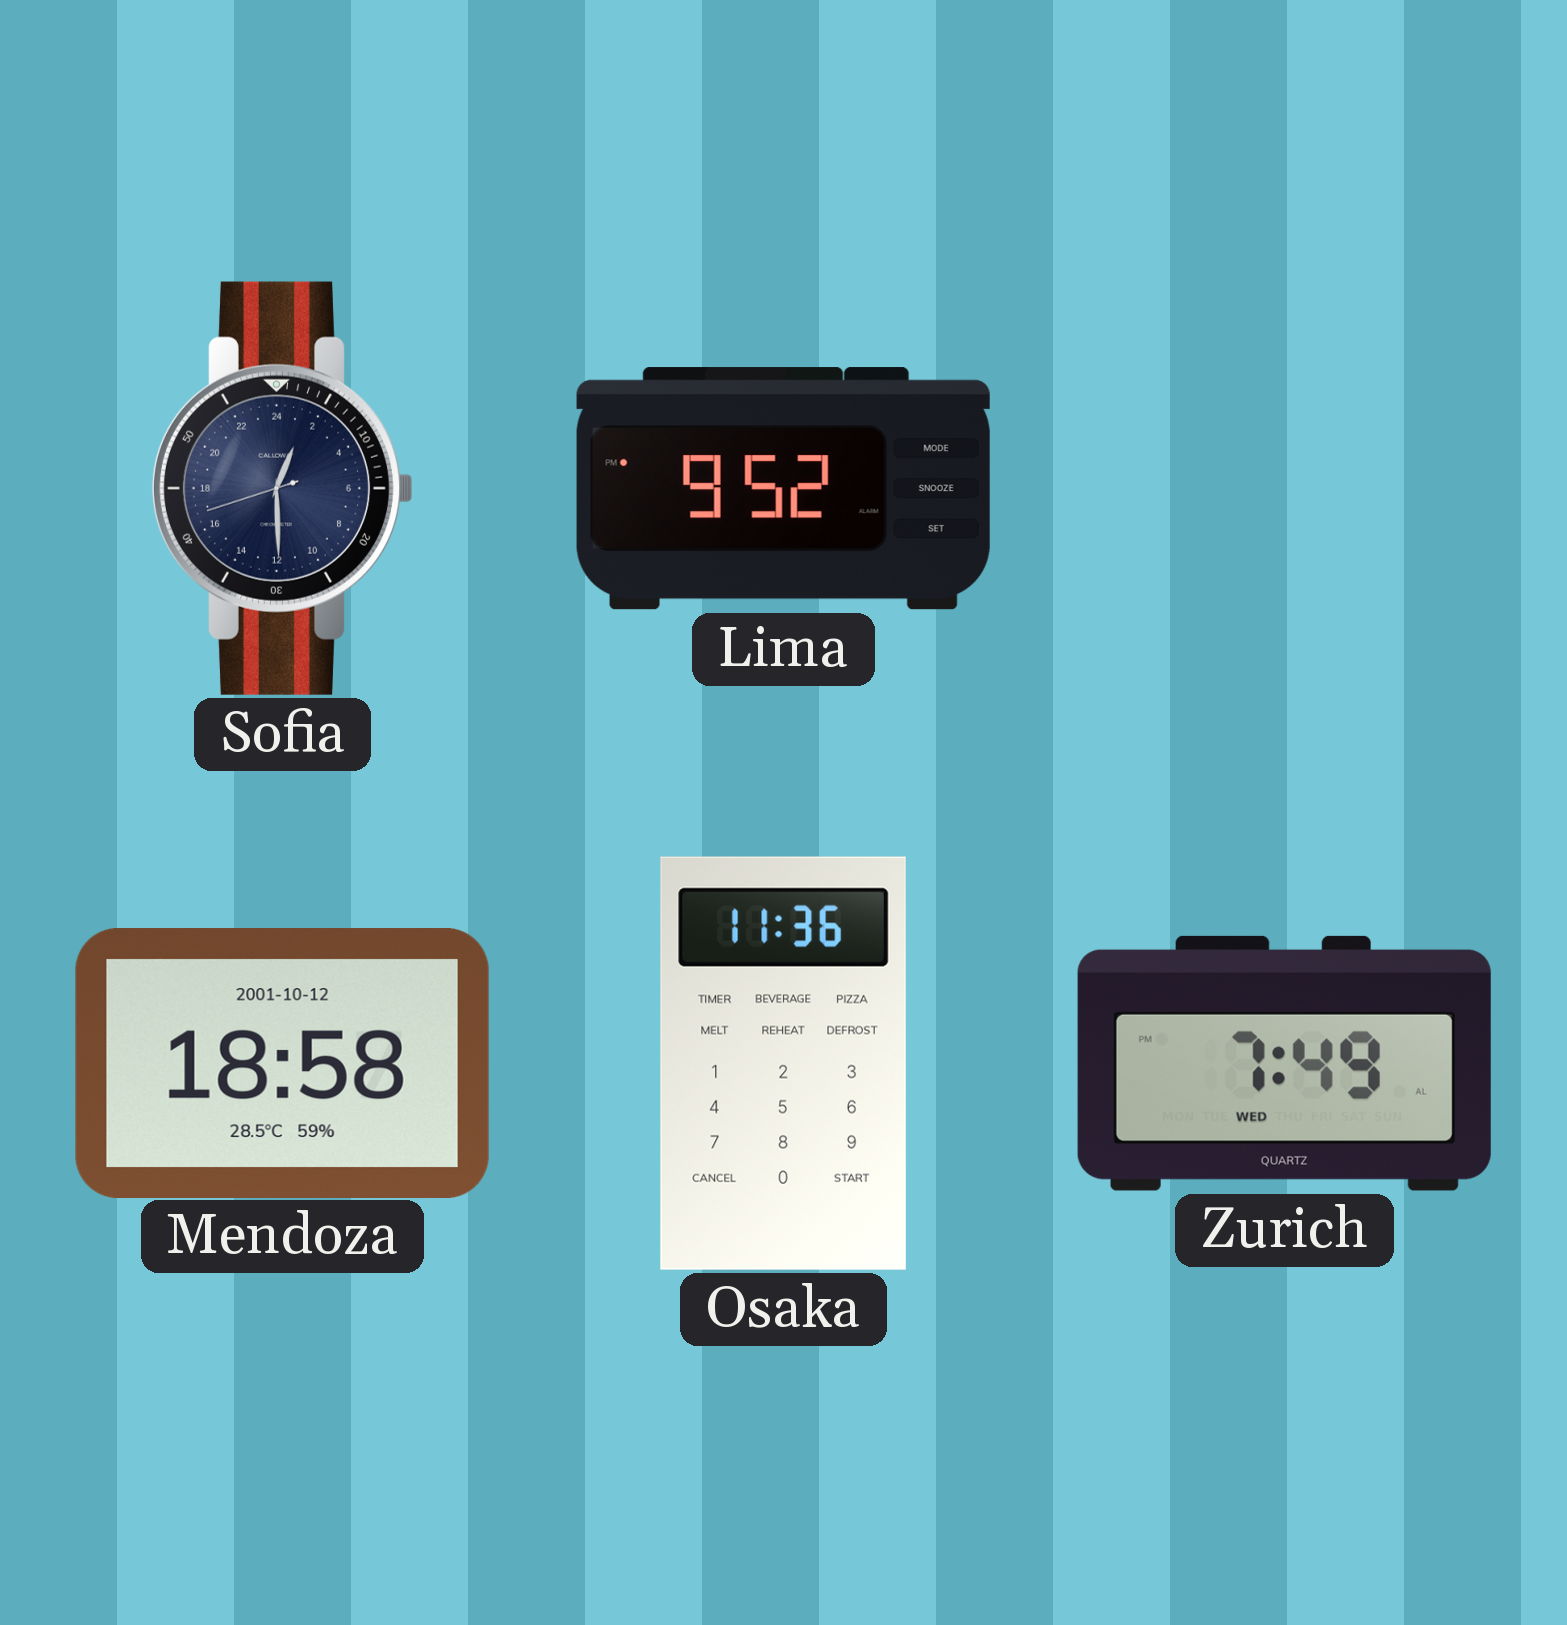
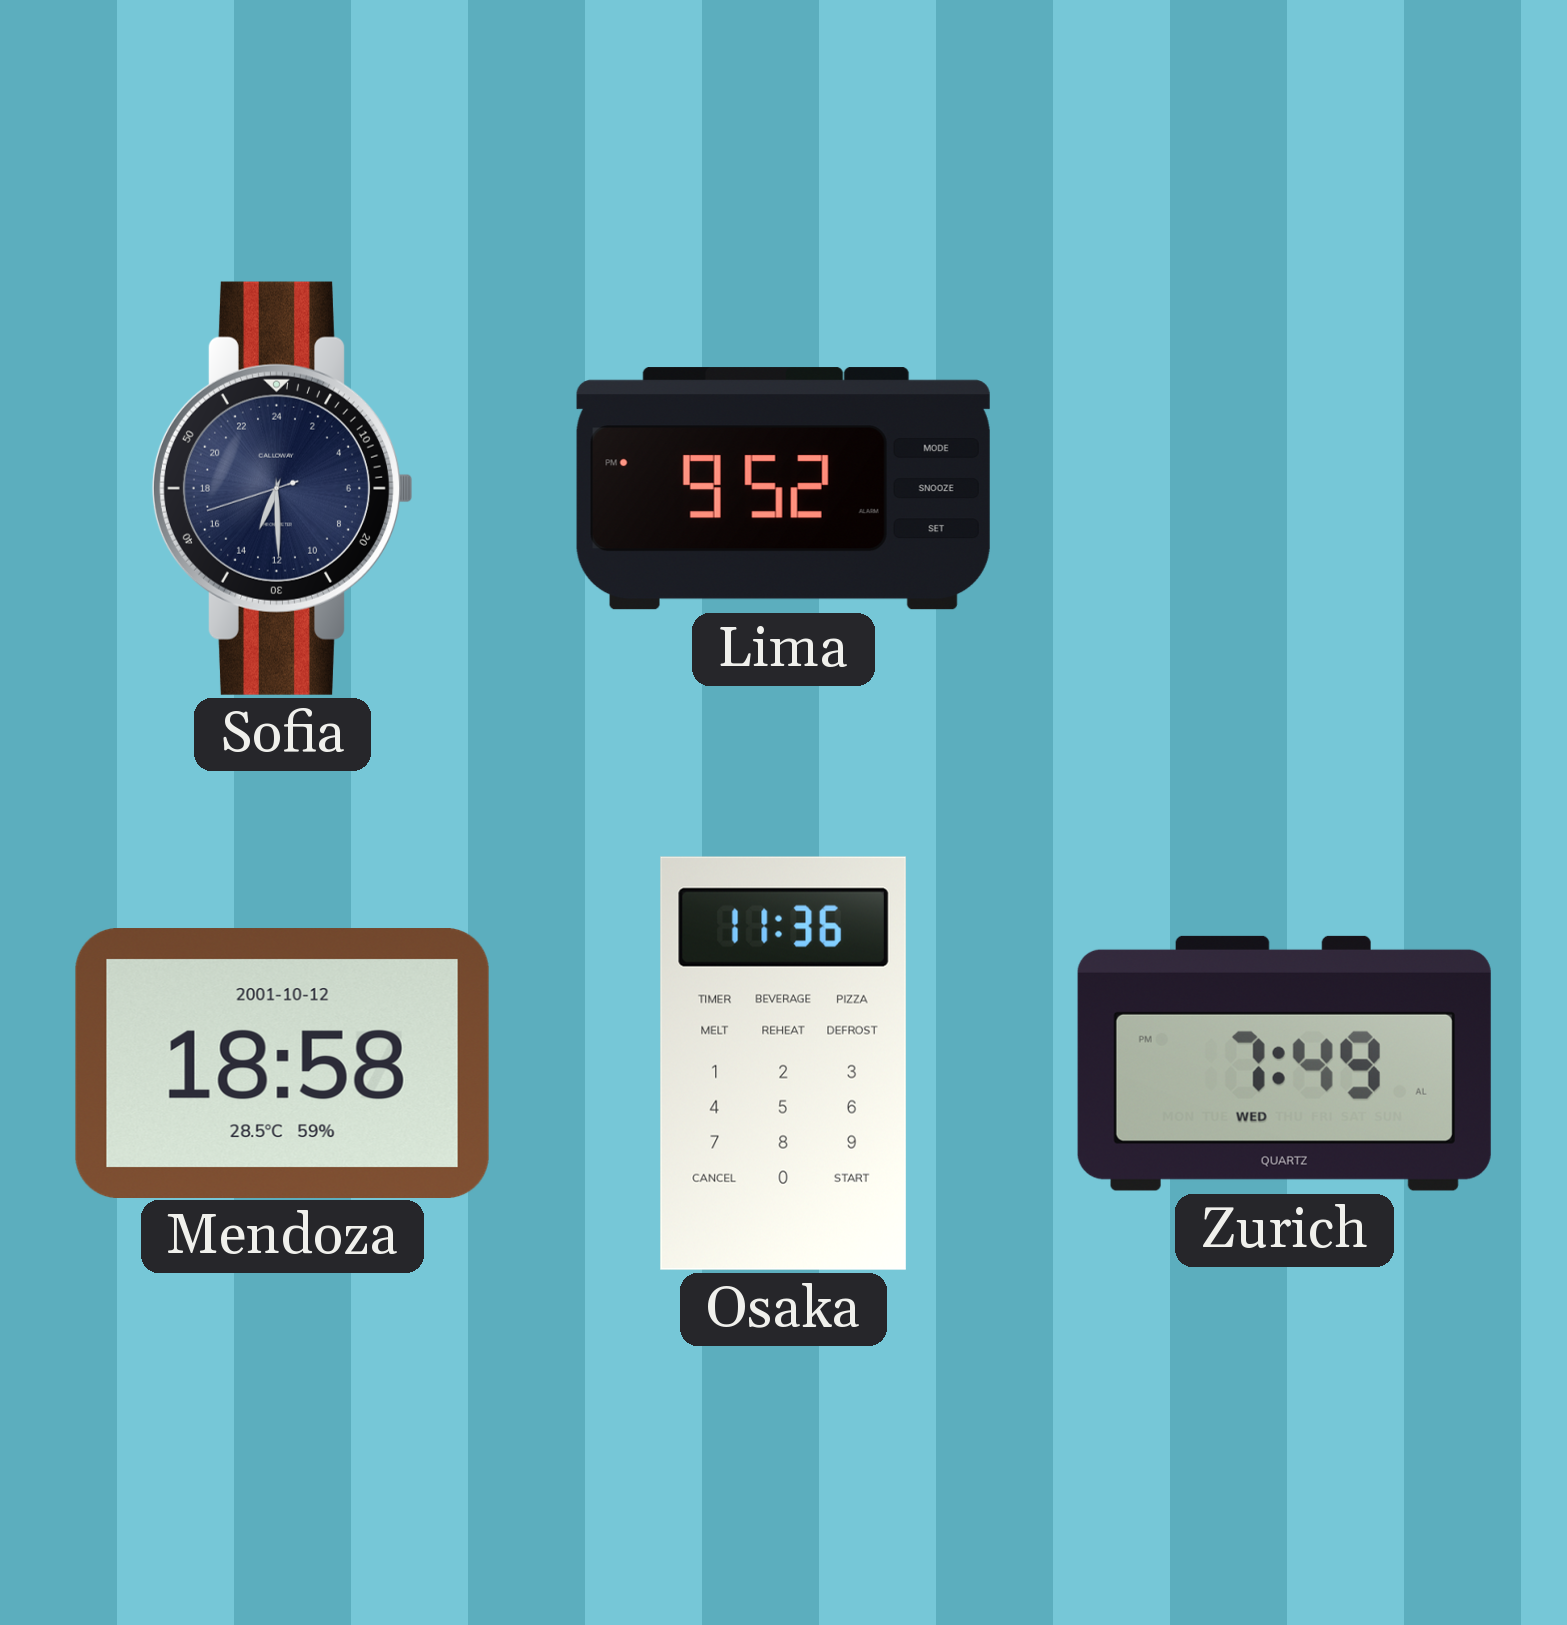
Sofia: 1:29 -> 13:29
